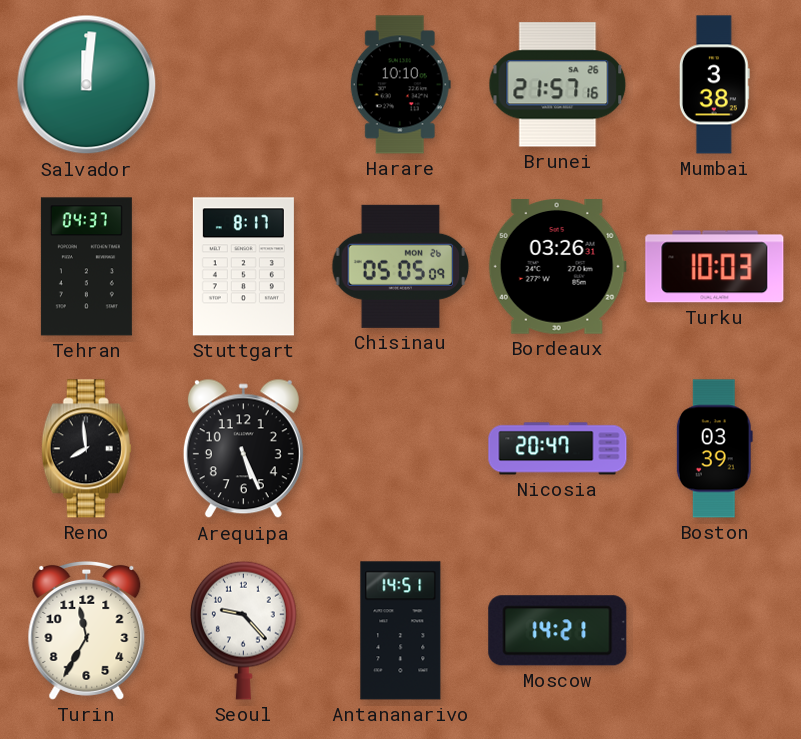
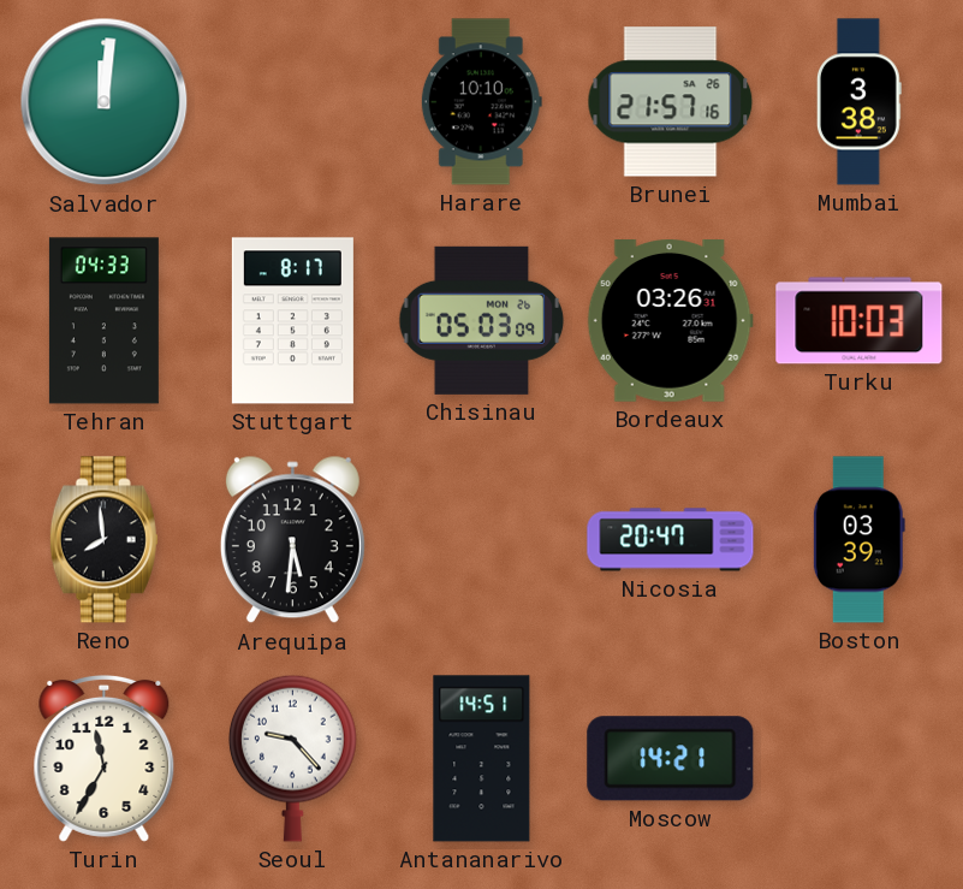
Tehran: 04:37 -> 04:33
Chisinau: 05:05 -> 05:03
Arequipa: 5:26 -> 5:31
